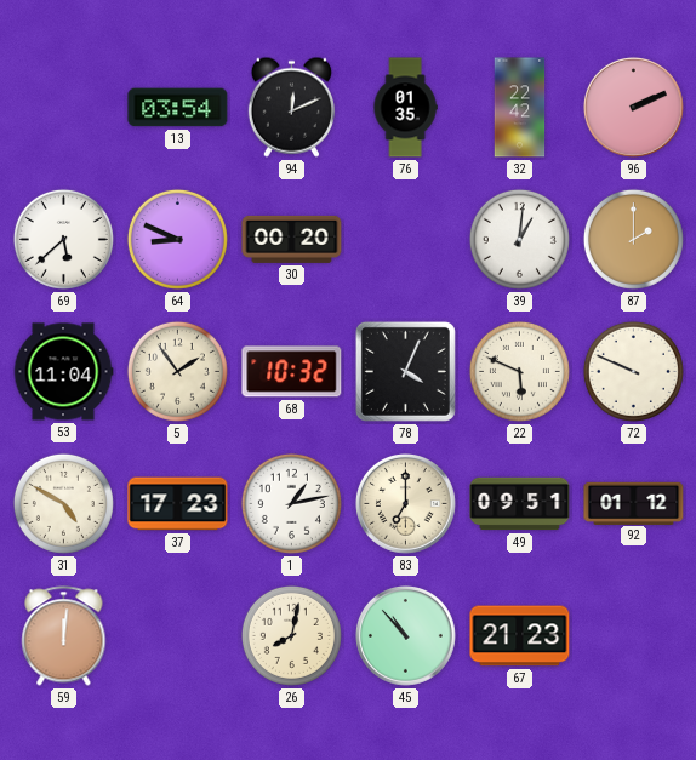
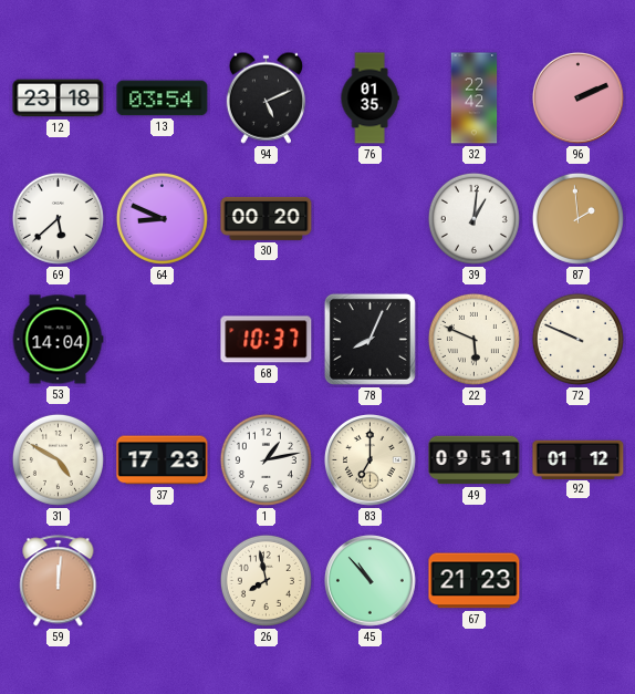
12: none -> 23:18
94: 12:11 -> 5:11
87: 2:00 -> 1:59
53: 11:04 -> 14:04
5: 1:54 -> none
68: 10:32 -> 10:37
78: 4:04 -> 8:04
26: 8:02 -> 7:58
